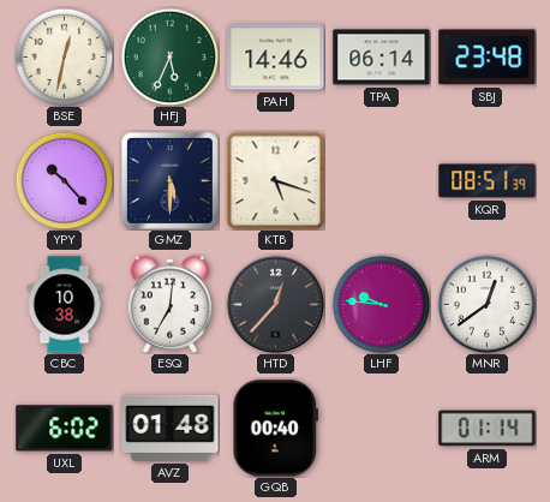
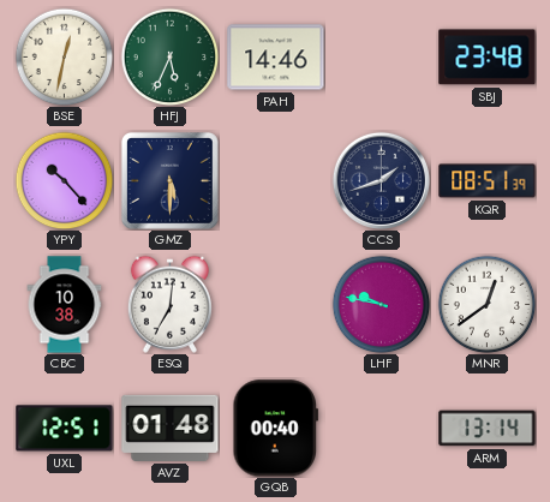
TPA: 06:14 -> none
KTB: 5:18 -> none
CCS: none -> 1:42
HTD: 12:37 -> none
LHF: 9:46 -> 9:47
UXL: 6:02 -> 12:51
ARM: 01:14 -> 13:14
